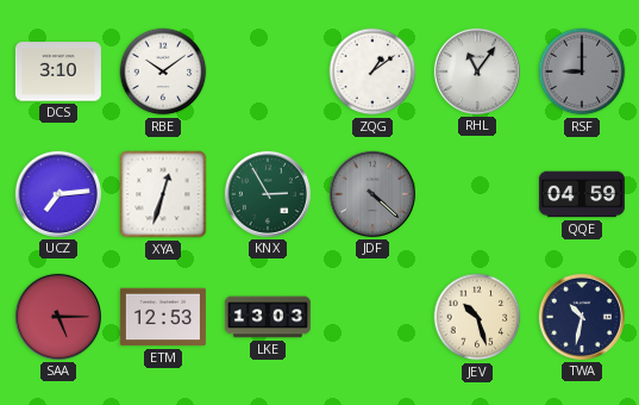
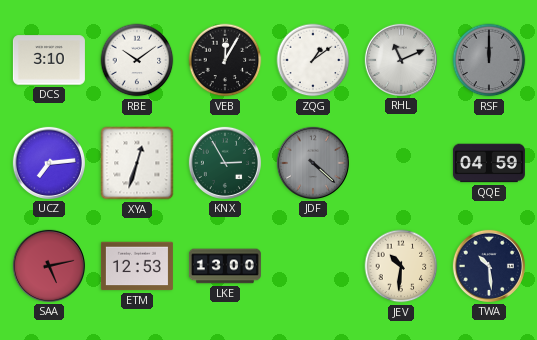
VEB: none -> 12:05
RHL: 11:06 -> 11:11
RSF: 9:00 -> 12:00
SAA: 5:15 -> 5:13
LKE: 13:03 -> 13:00
JEV: 10:27 -> 10:31
TWA: 10:32 -> 10:29
